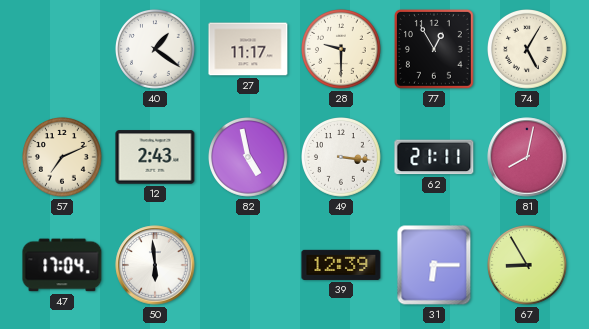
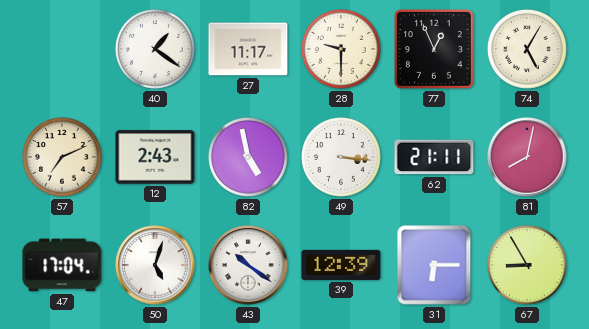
77: 12:55 -> 12:56
50: 5:59 -> 5:03
43: none -> 10:21
